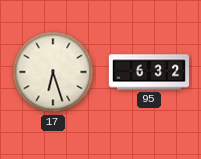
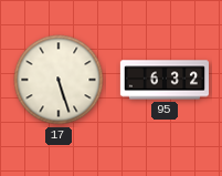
17: 6:27 -> 5:27
